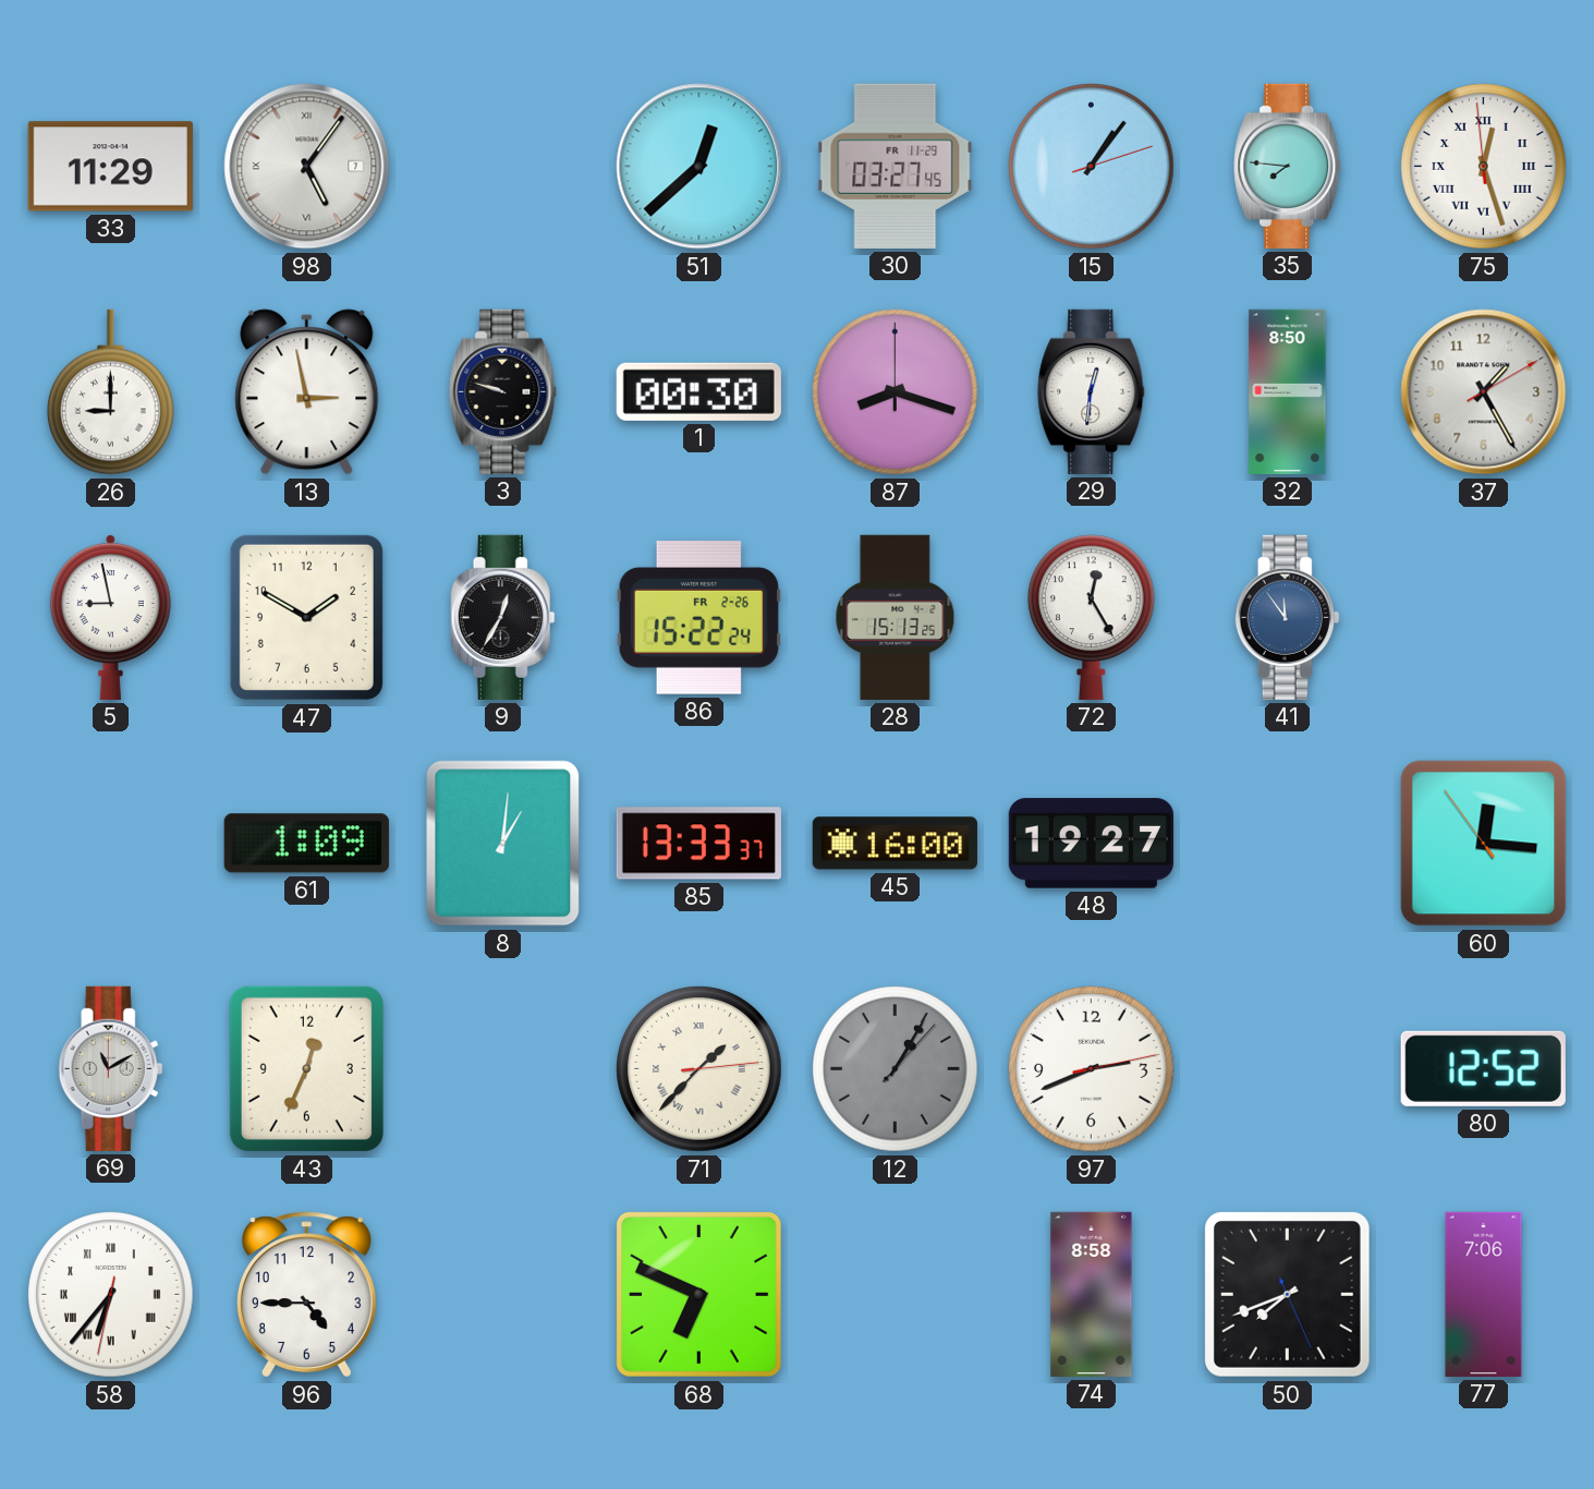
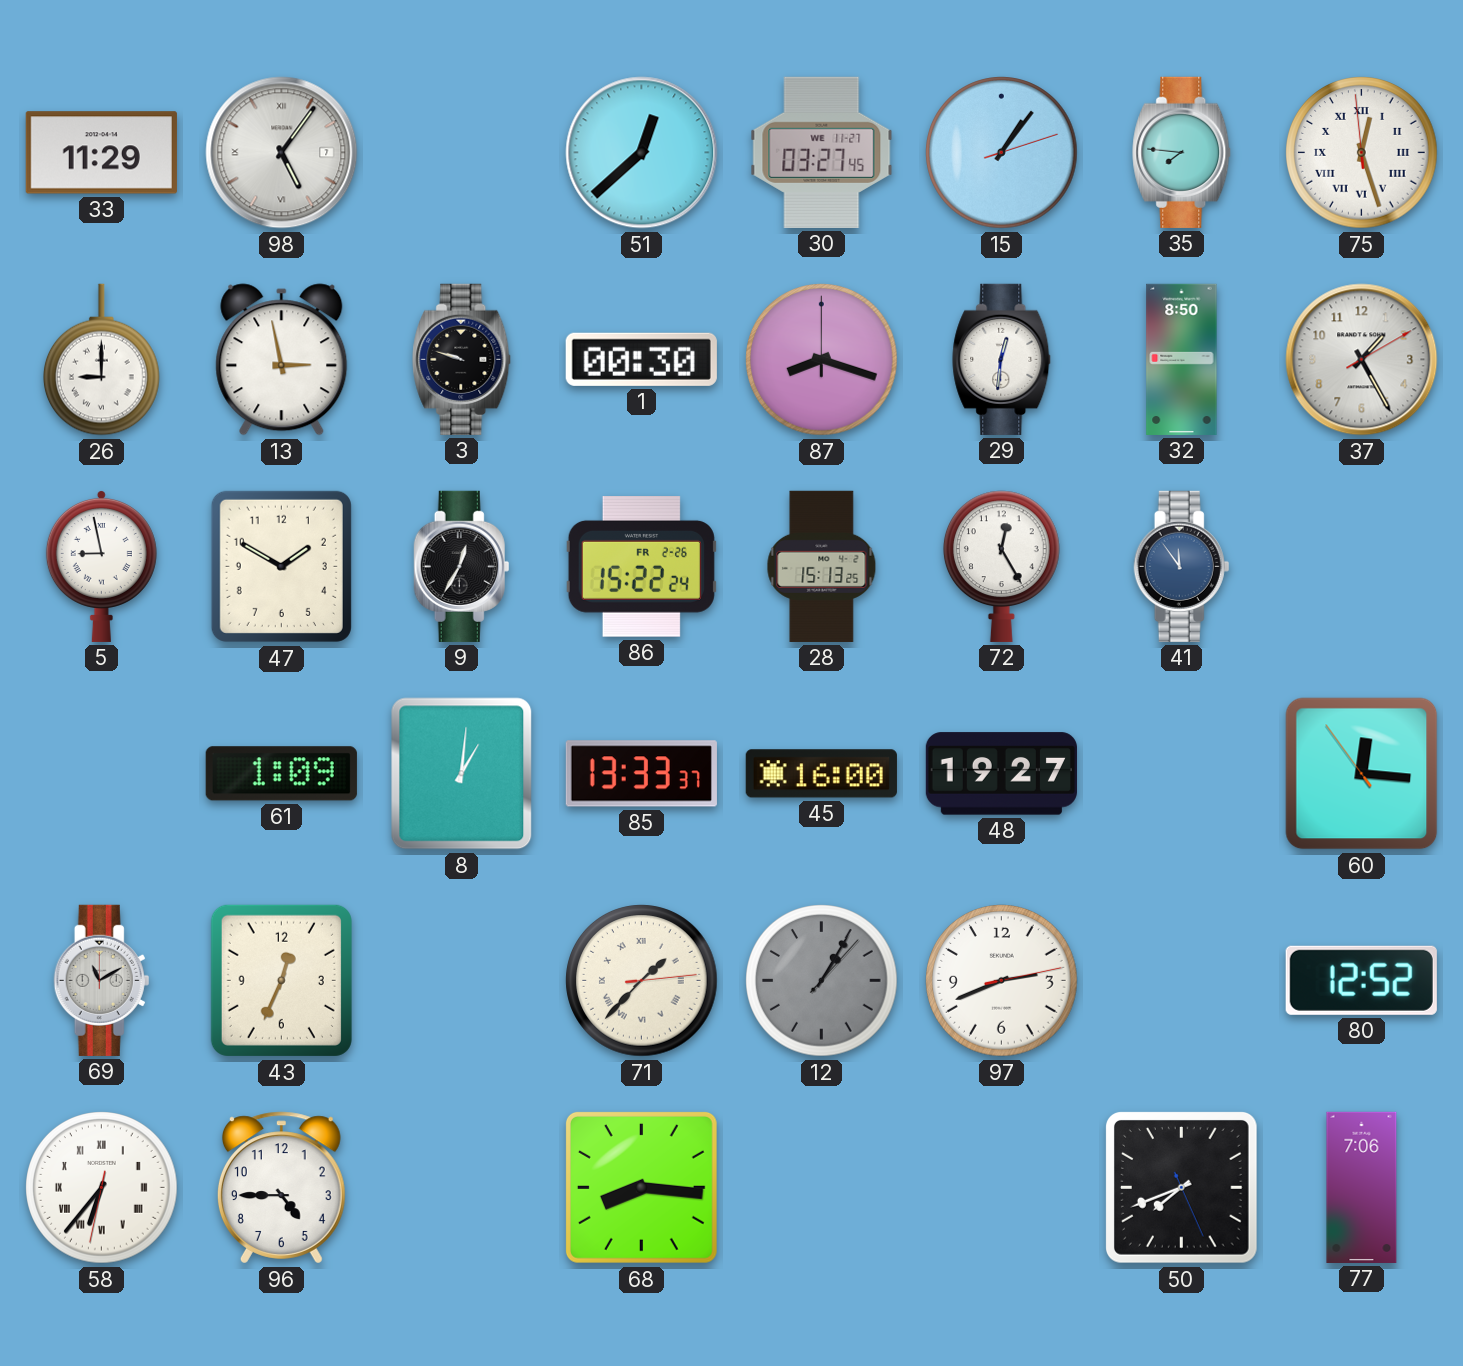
30 date: FR 11-29 -> WE 11-27
68: 6:49 -> 8:16
74: 8:58 -> none
